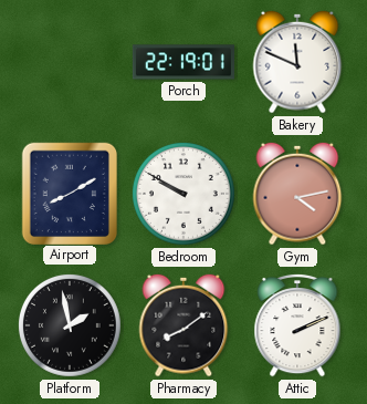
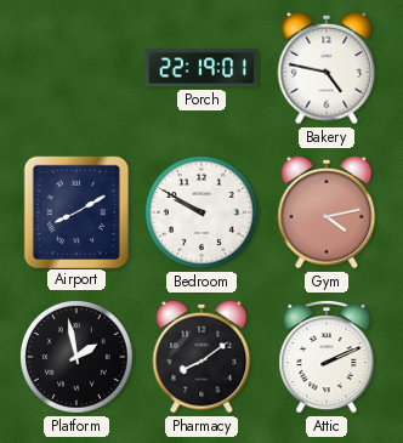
Bakery: 11:49 -> 4:47
